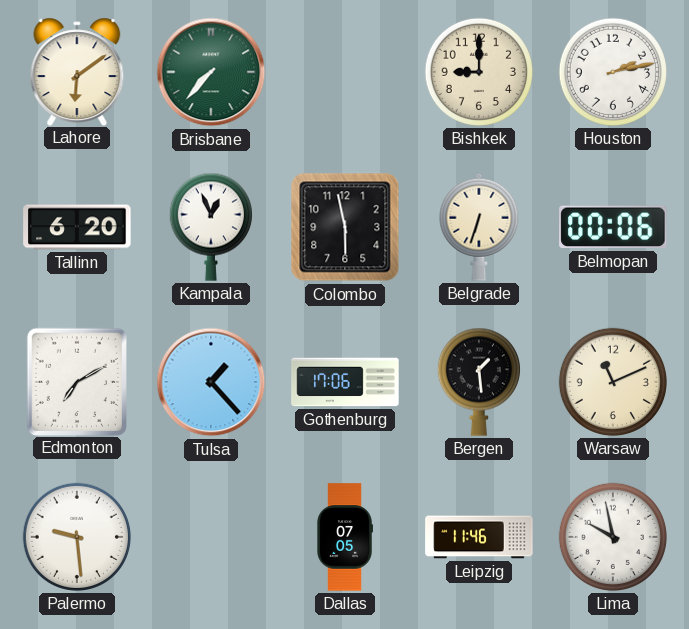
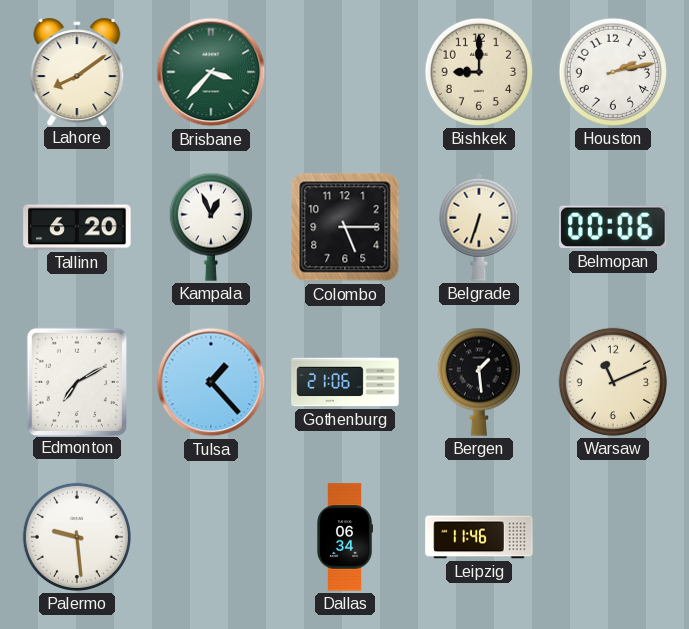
Lahore: 6:09 -> 8:09
Brisbane: 7:37 -> 3:37
Colombo: 5:58 -> 5:15
Gothenburg: 17:06 -> 21:06
Dallas: 07:05 -> 06:34
Lima: 9:58 -> none
